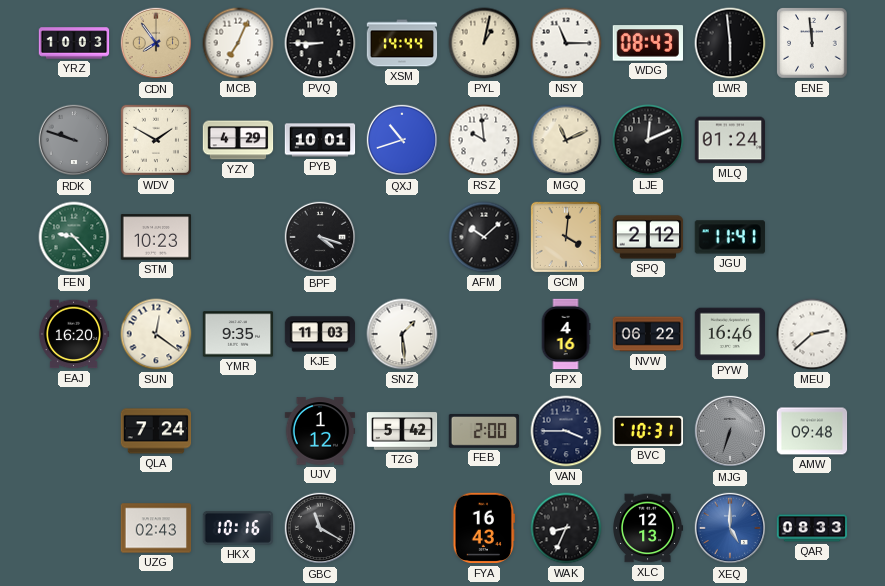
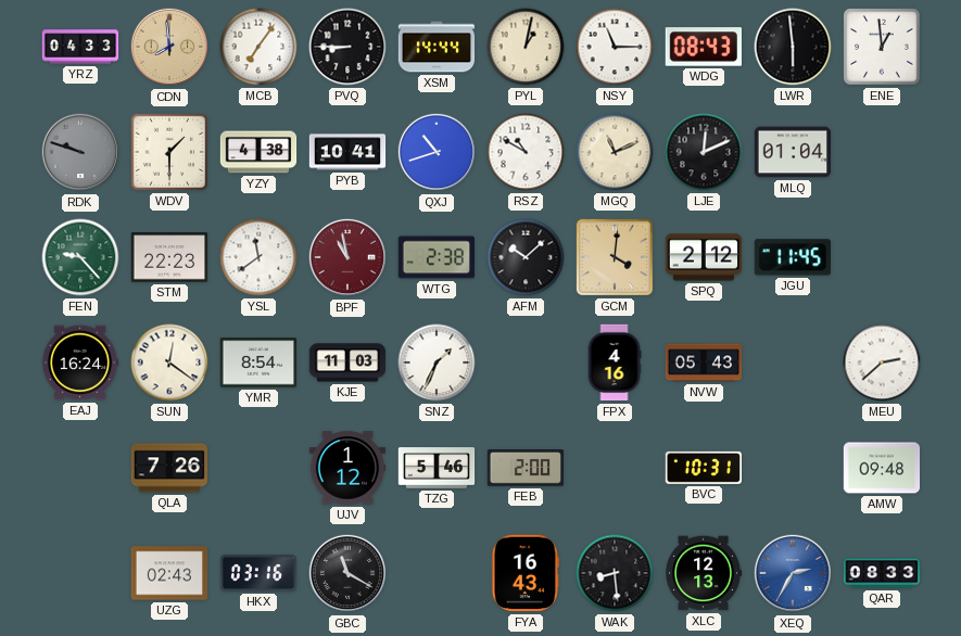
YRZ: 10:03 -> 04:33
CDN: 7:54 -> 7:59
MCB: 7:04 -> 7:06
ENE: 11:59 -> 12:59
WDV: 1:50 -> 1:30
YZY: 4:29 -> 4:38
PYB: 10:01 -> 10:41
RSZ: 9:59 -> 10:50
MLQ: 01:24 -> 01:04
STM: 10:23 -> 22:23
YSL: none -> 11:39
BPF: 4:18 -> 10:58
BPF dial: black -> burgundy
WTG: none -> 2:38
JGU: 11:41 -> 11:45
EAJ: 16:20 -> 16:24
YMR: 9:35 -> 8:54
SNZ: 1:29 -> 1:34
NVW: 06:22 -> 05:43
PYW: 16:46 -> none
QLA: 7:24 -> 7:26
TZG: 5:42 -> 5:46
VAN: 3:45 -> none
MJG: 6:33 -> none
HKX: 10:16 -> 03:16
WAK: 8:34 -> 8:29
XEQ: 5:00 -> 2:35
